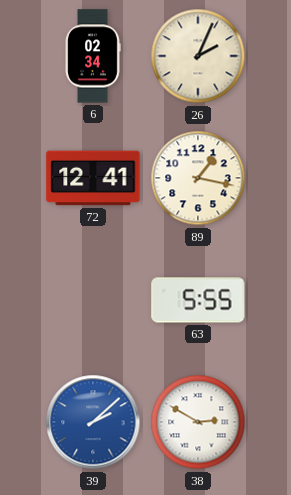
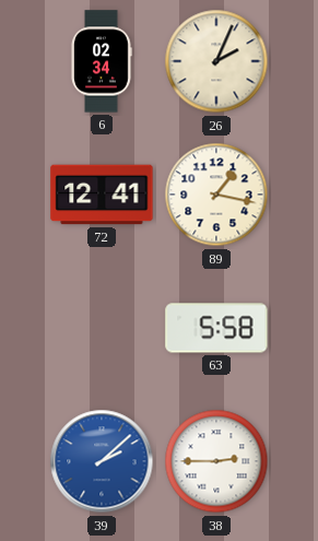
63: 5:55 -> 5:58
38: 2:50 -> 2:45
